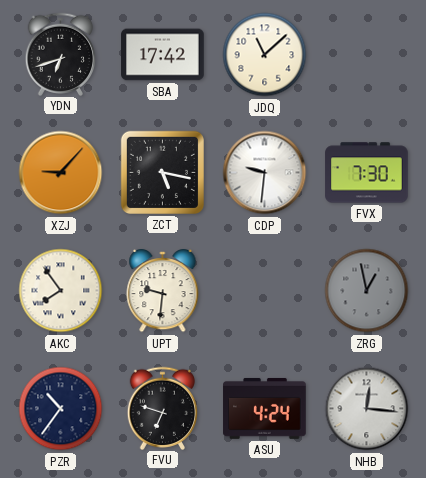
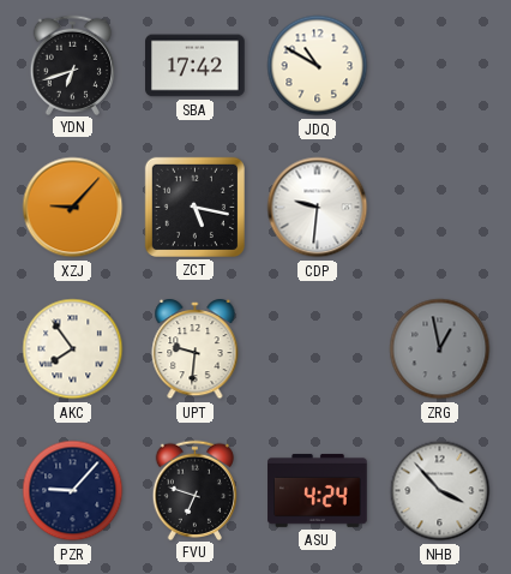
JDQ: 11:08 -> 10:50
FVX: 7:30 -> none
PZR: 10:36 -> 9:07
NHB: 12:16 -> 3:53
